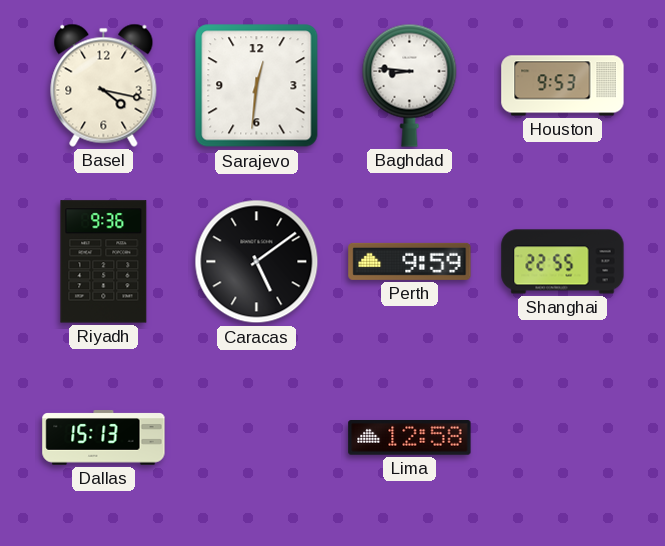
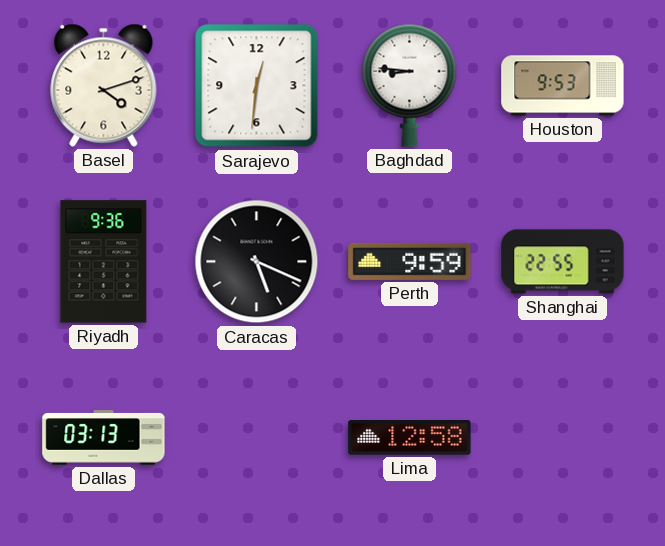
Basel: 4:17 -> 4:12
Caracas: 5:09 -> 5:19
Dallas: 15:13 -> 03:13
